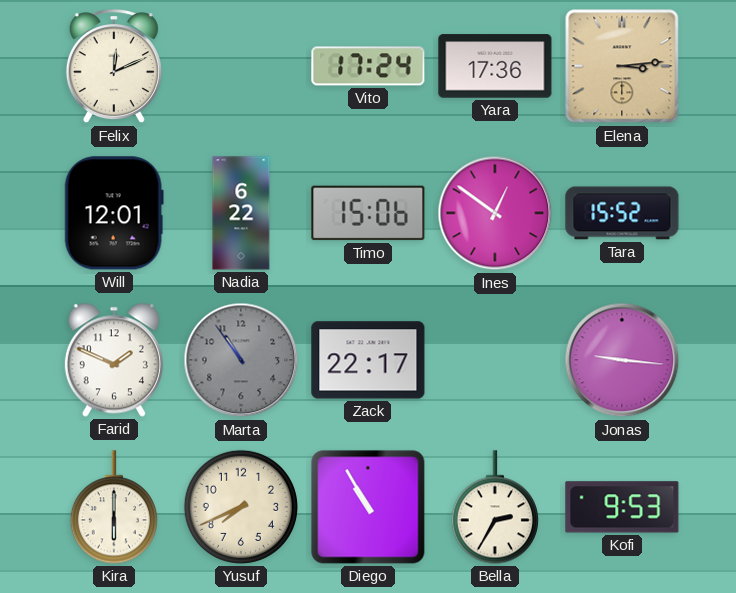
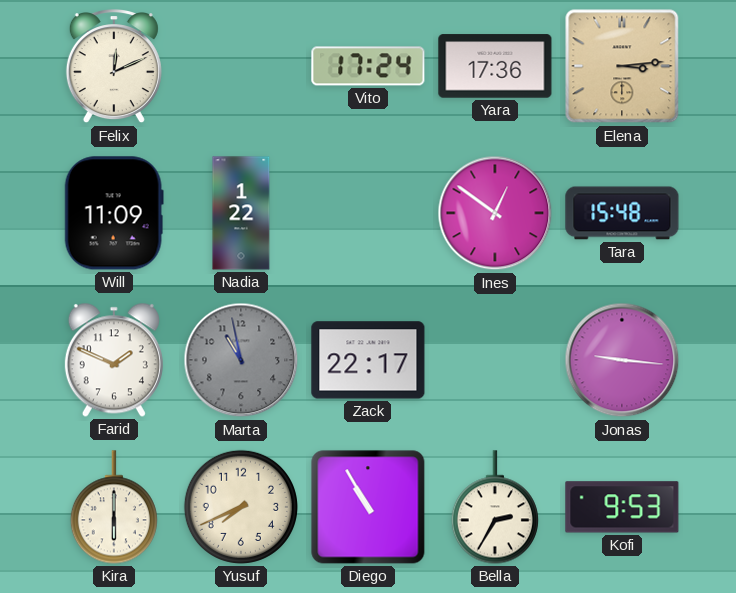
Will: 12:01 -> 11:09
Nadia: 6:22 -> 1:22
Timo: 15:06 -> none
Tara: 15:52 -> 15:48
Marta: 10:54 -> 10:58
